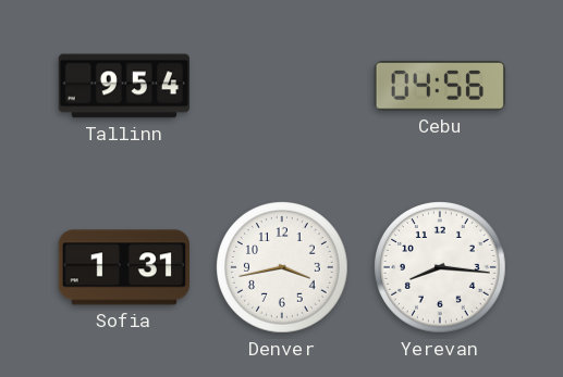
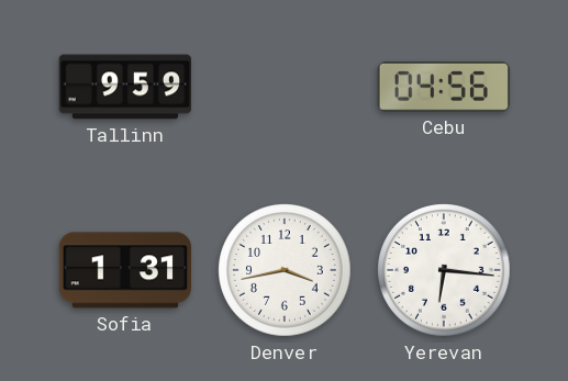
Tallinn: 9:54 -> 9:59
Yerevan: 8:16 -> 6:16
